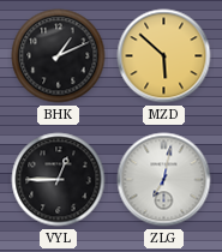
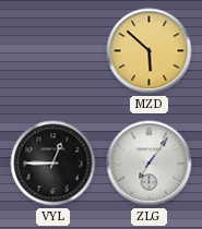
BHK: 1:11 -> none
ZLG: 7:02 -> 7:06
